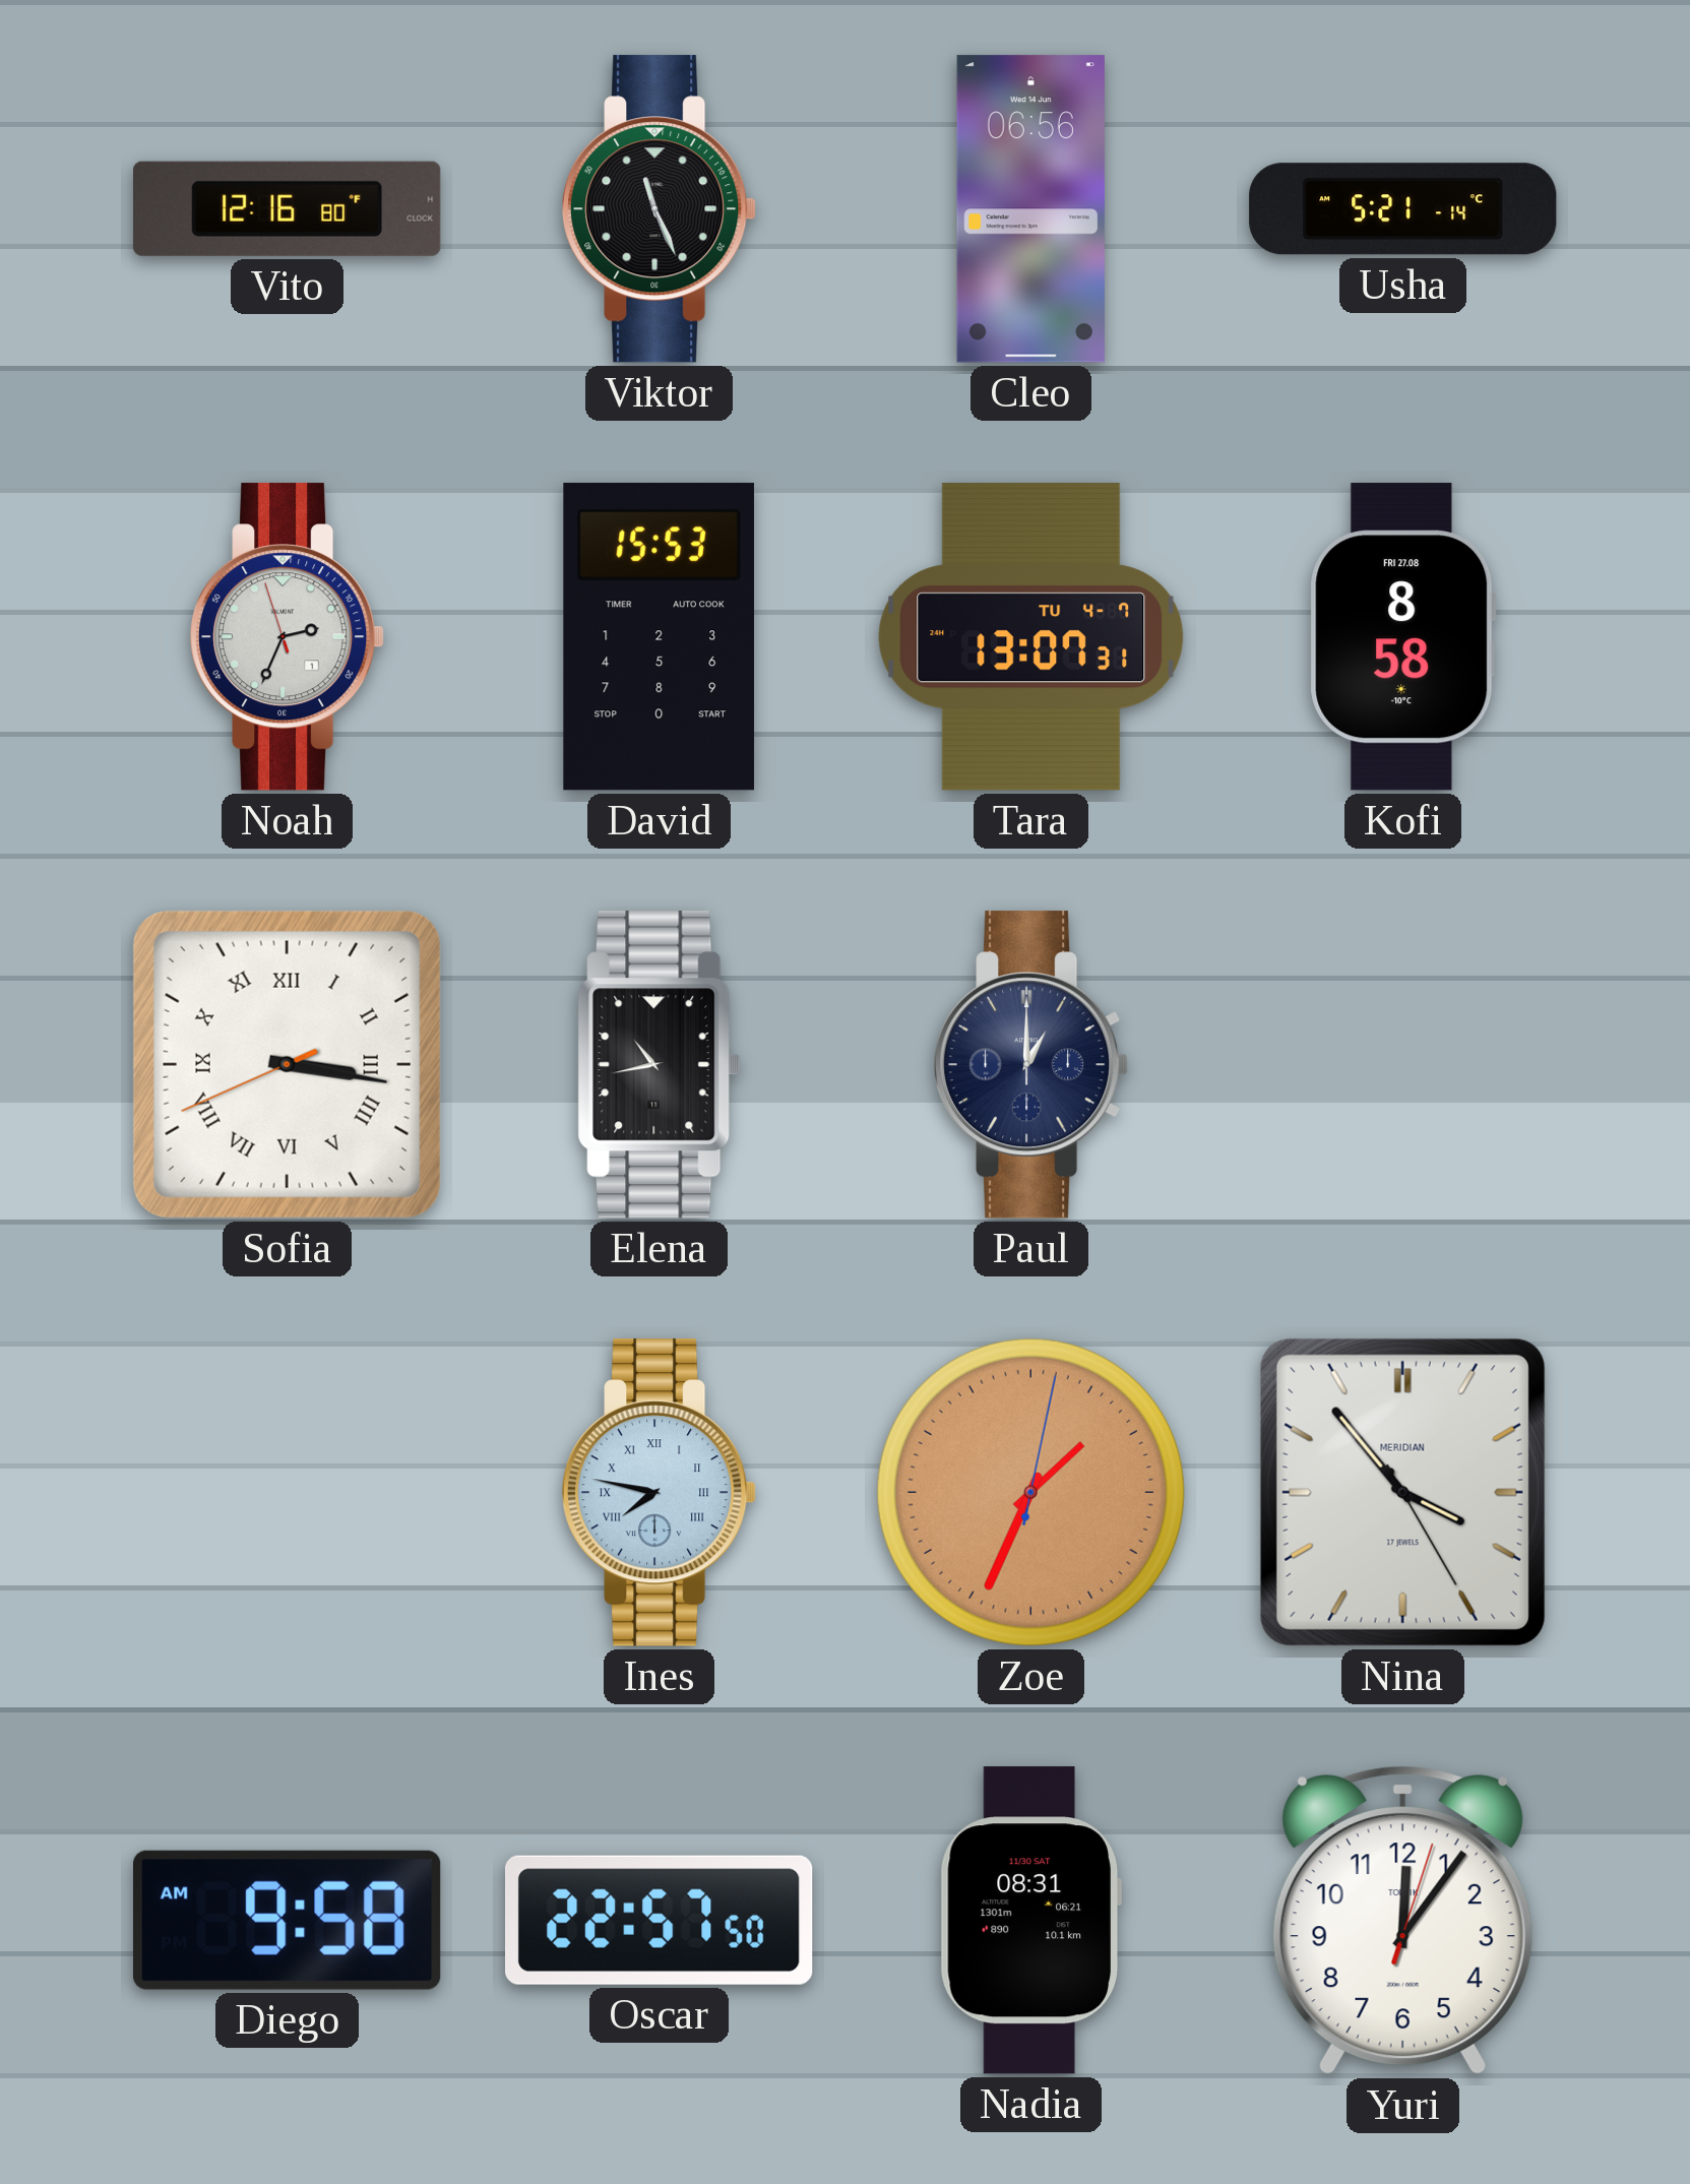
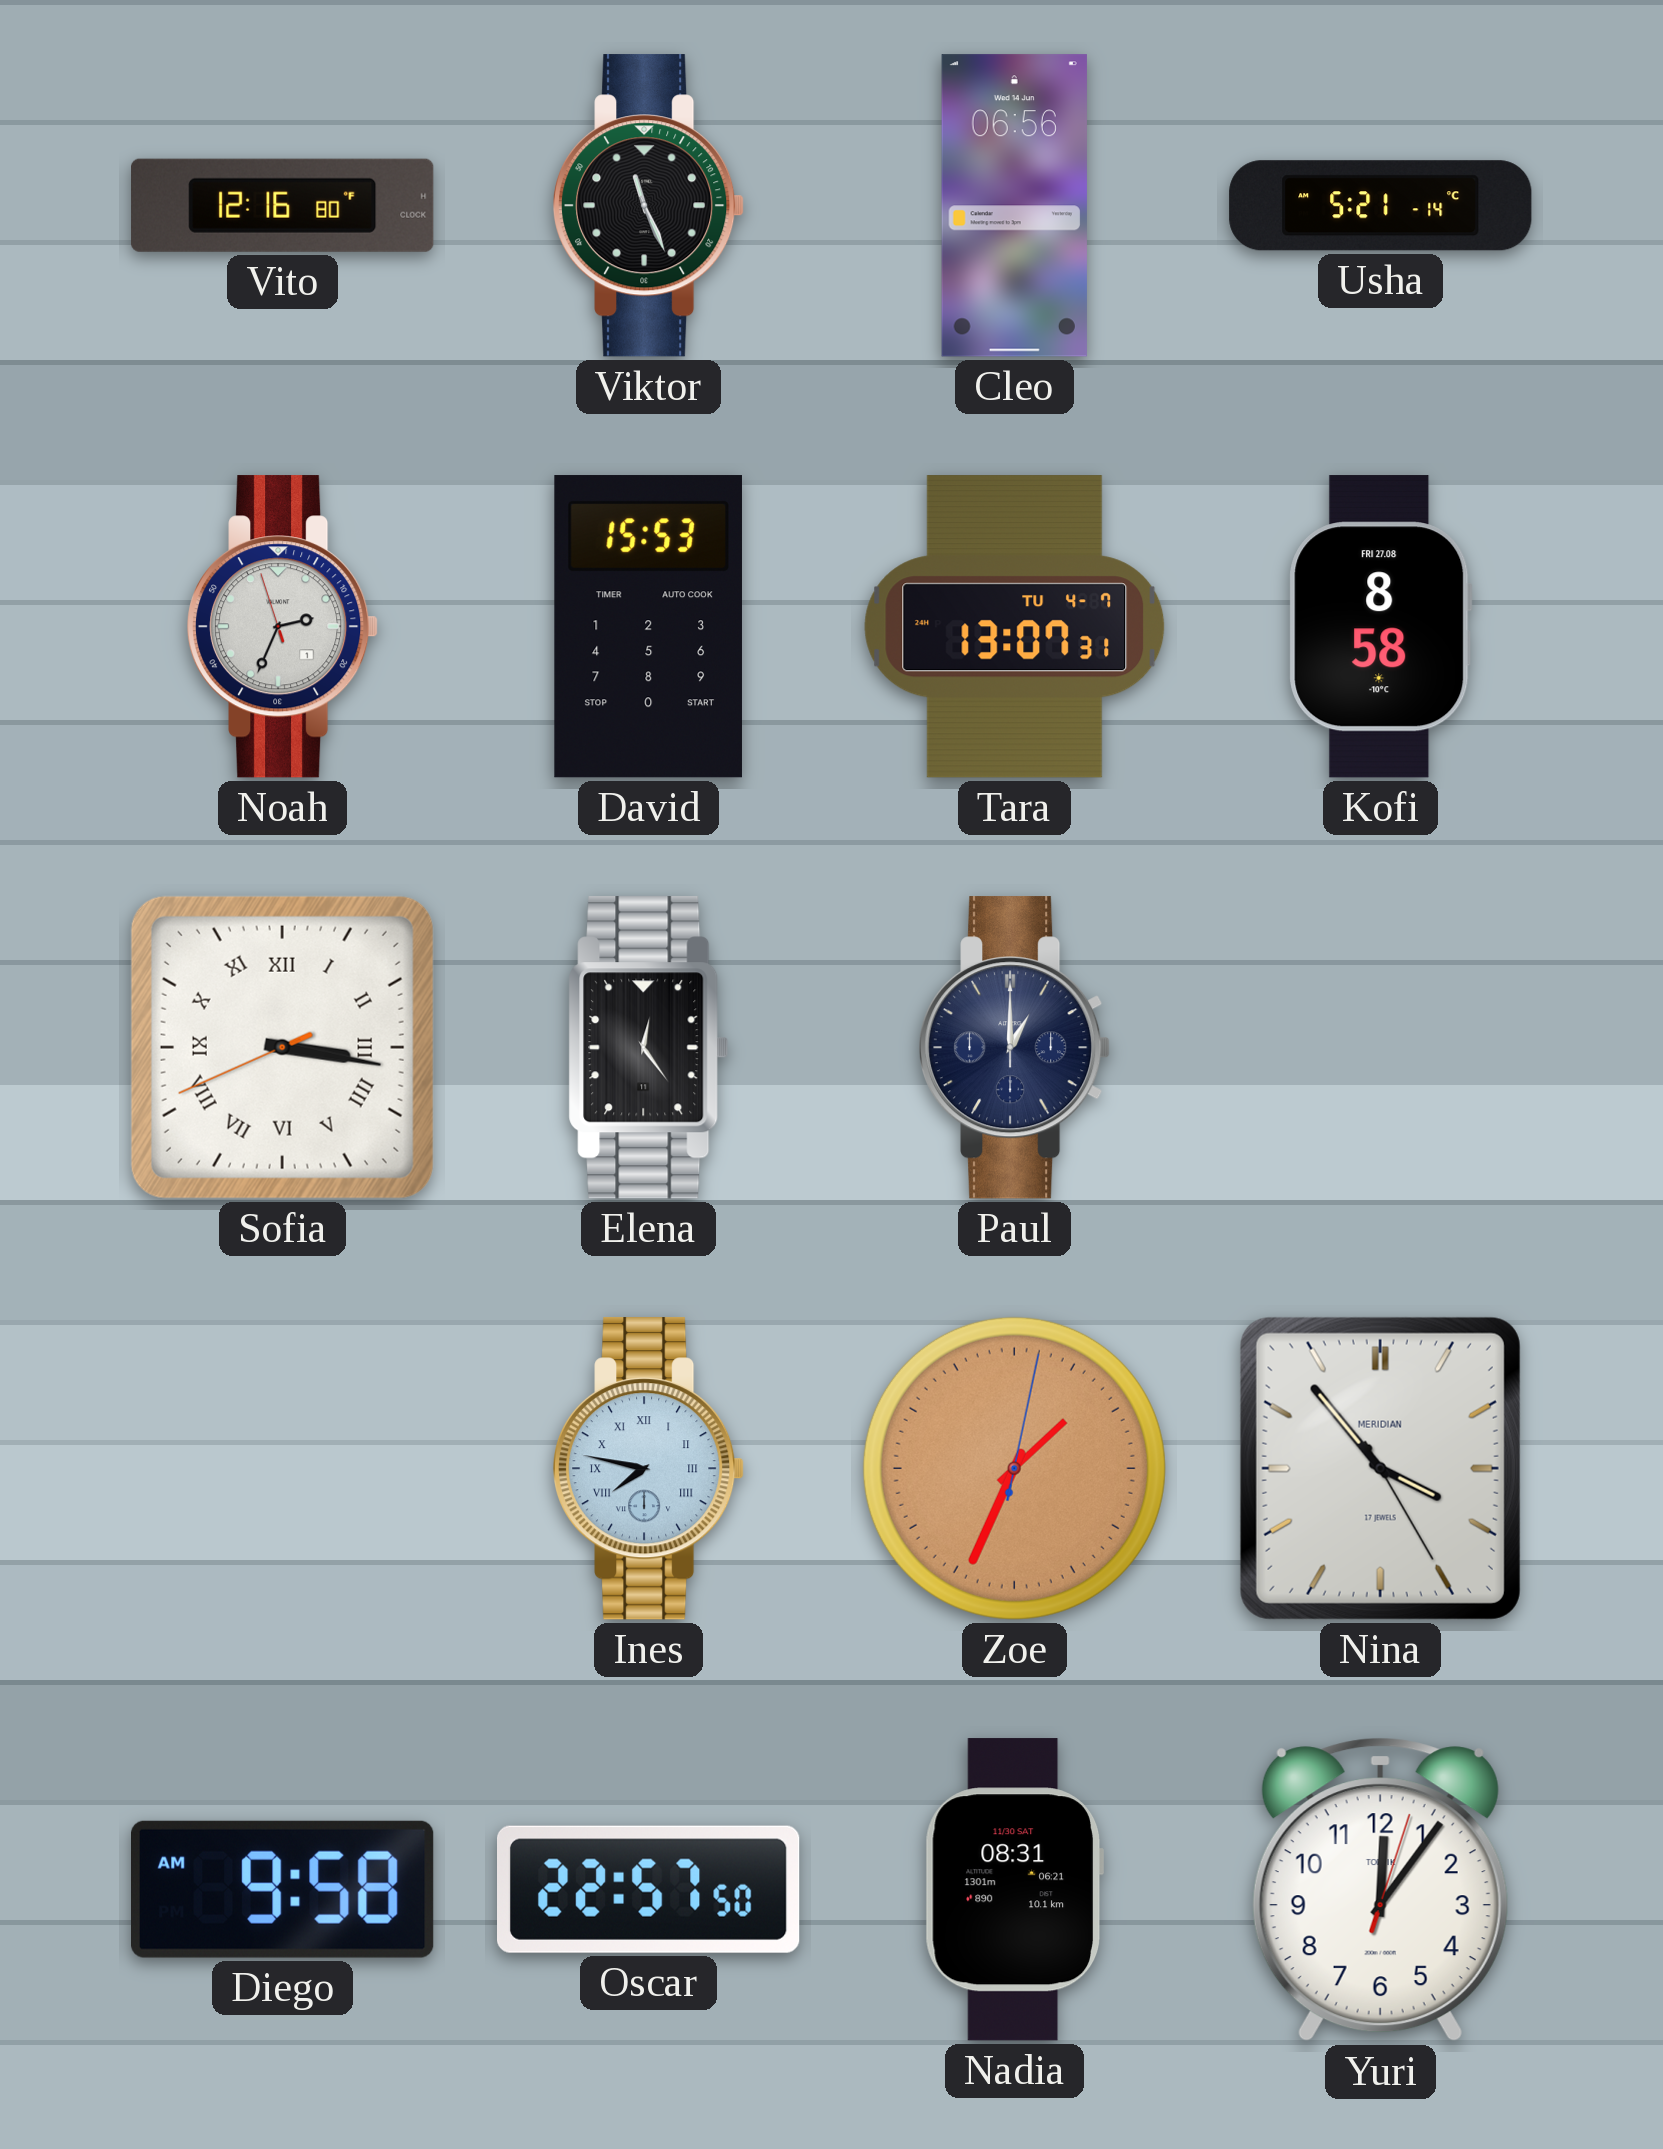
Elena: 10:43 -> 12:24
